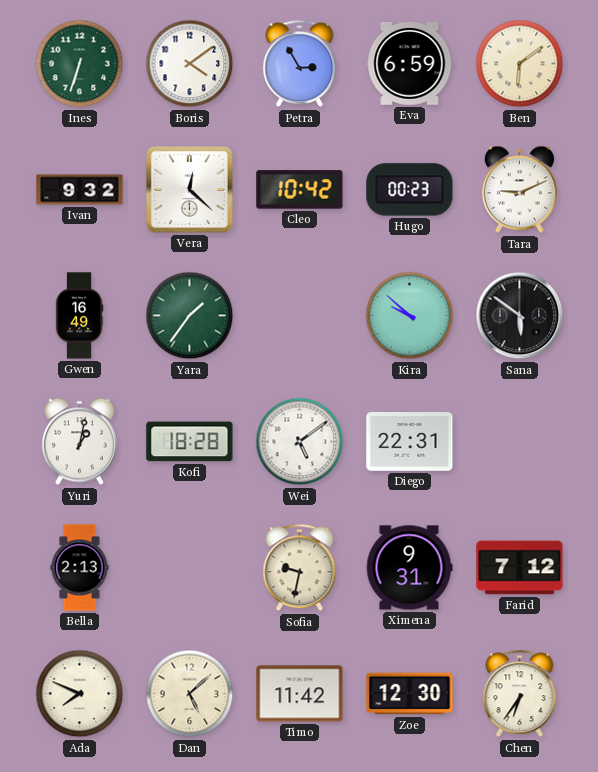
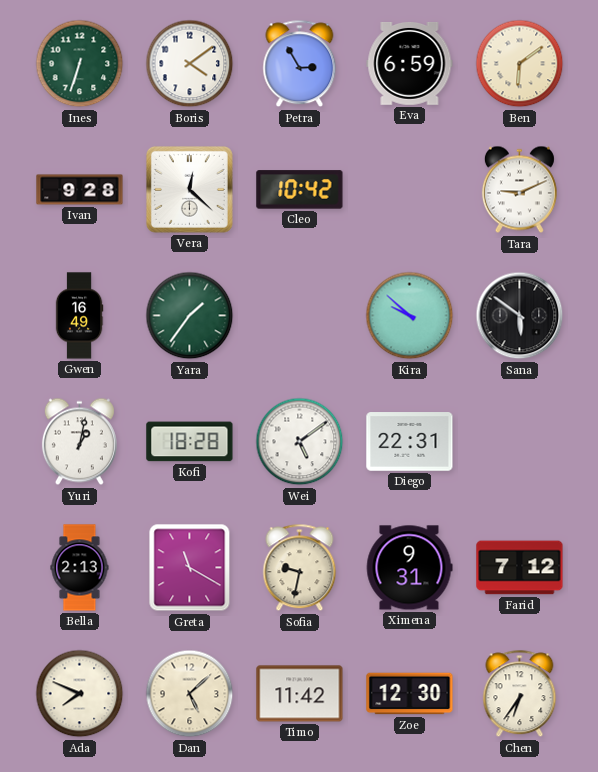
Ivan: 9:32 -> 9:28
Hugo: 00:23 -> none
Greta: none -> 11:20
